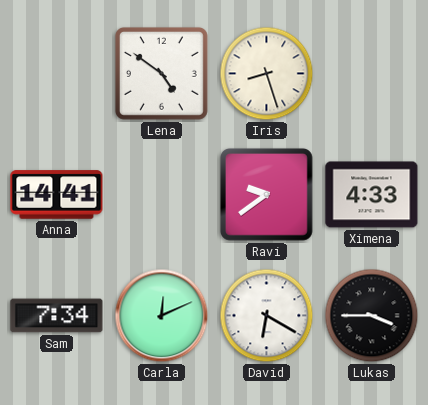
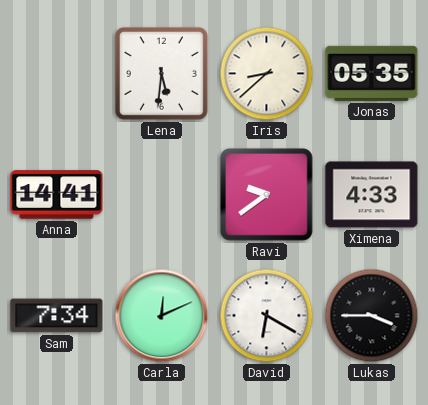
Lena: 4:51 -> 5:31
Iris: 8:27 -> 8:38
Jonas: none -> 05:35
